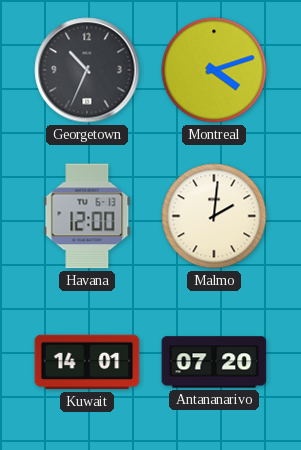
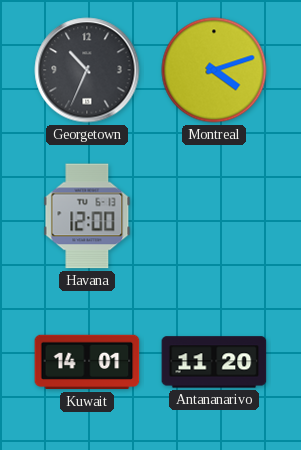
Malmo: 2:01 -> none
Antananarivo: 07:20 -> 11:20
